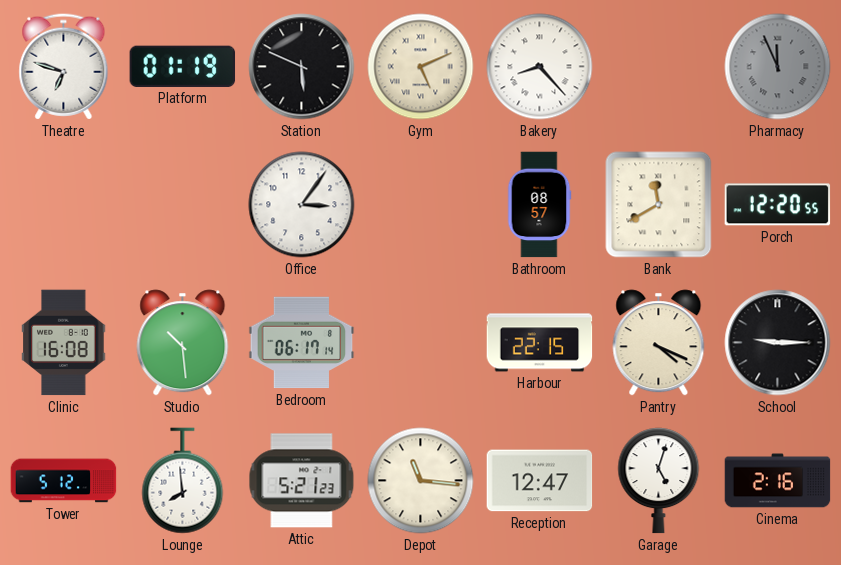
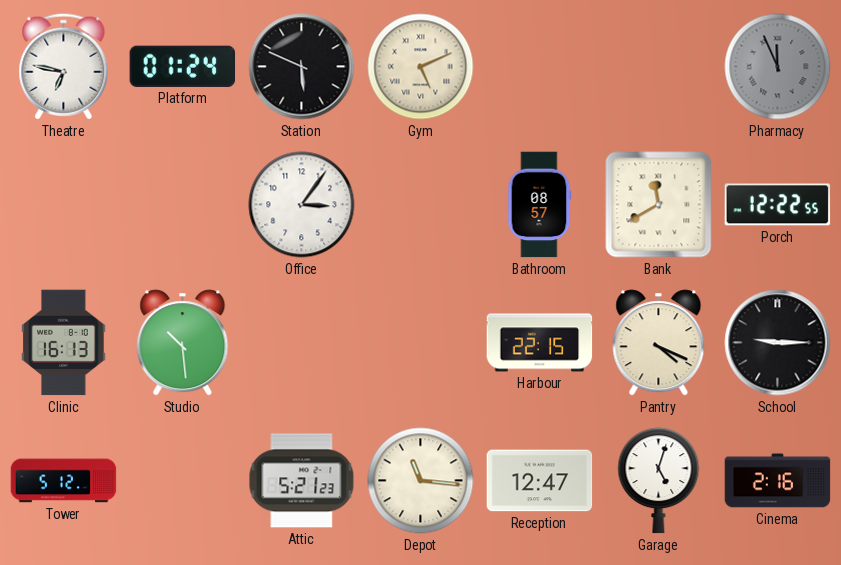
Theatre: 6:48 -> 6:47
Platform: 01:19 -> 01:24
Bakery: 8:23 -> none
Porch: 12:20 -> 12:22
Clinic: 16:08 -> 16:13
Bedroom: 06:17 -> none
Lounge: 7:59 -> none
